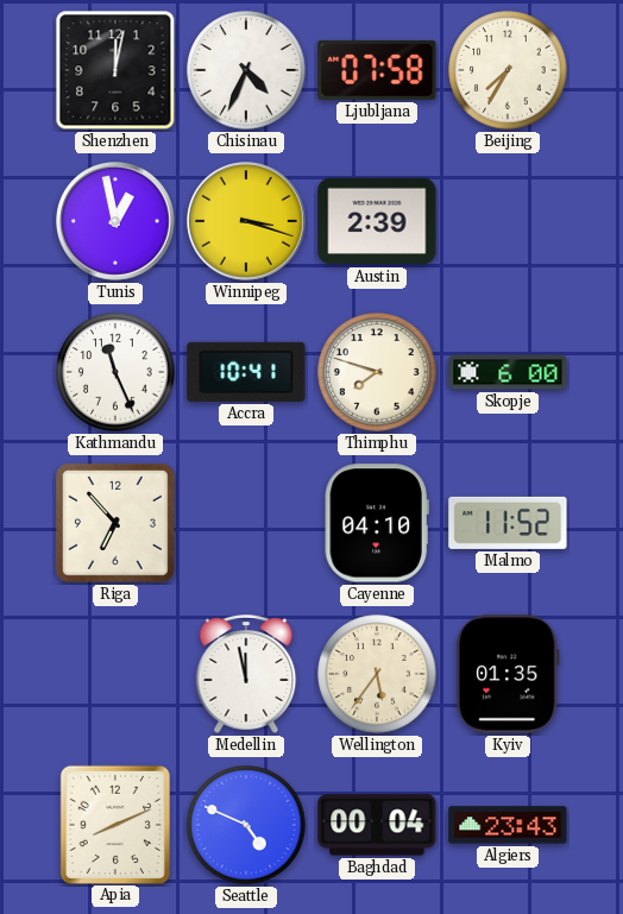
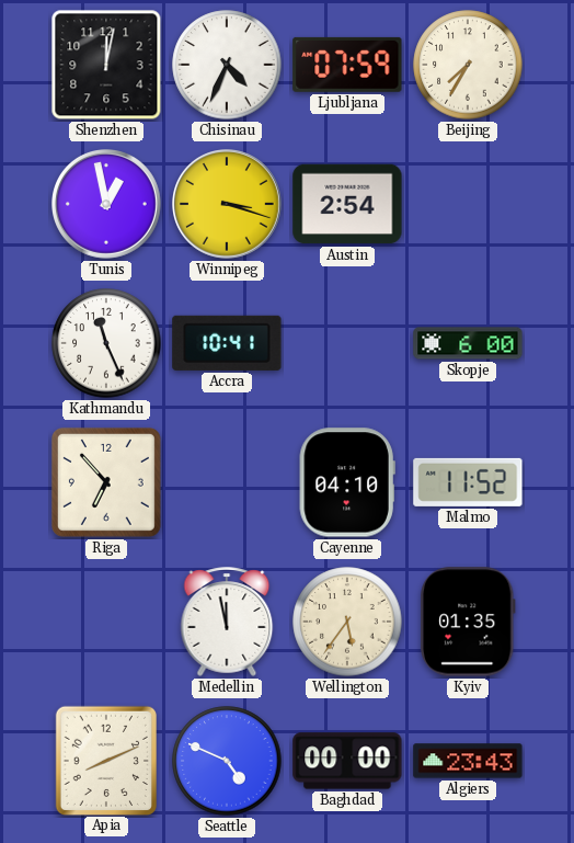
Ljubljana: 07:58 -> 07:59
Austin: 2:39 -> 2:54
Thimphu: 7:48 -> none
Baghdad: 00:04 -> 00:00
